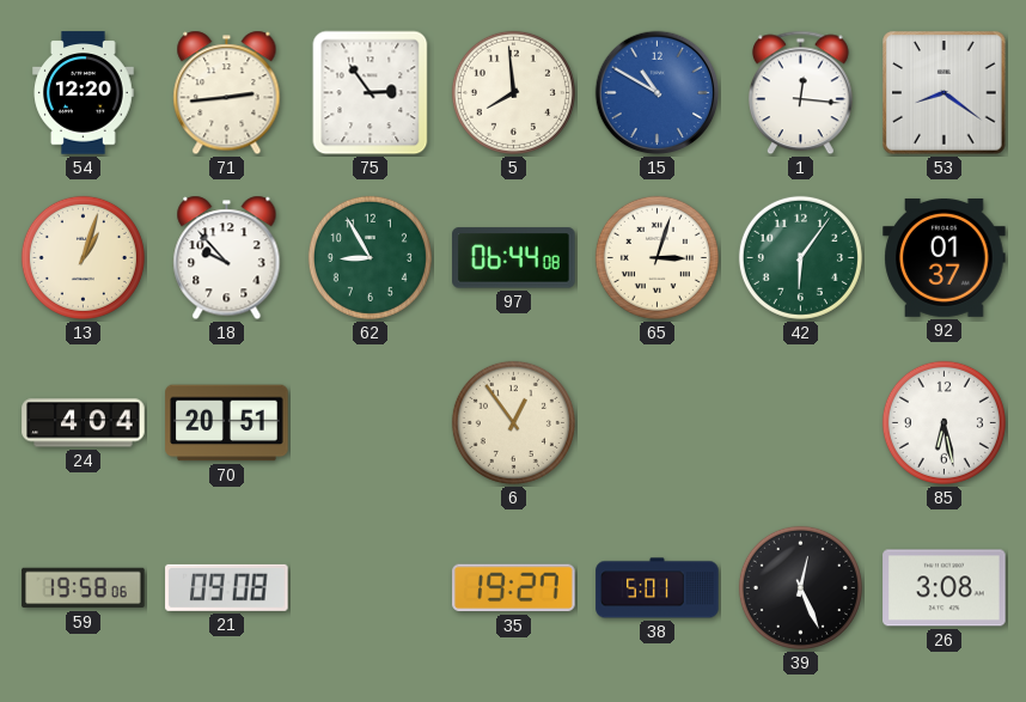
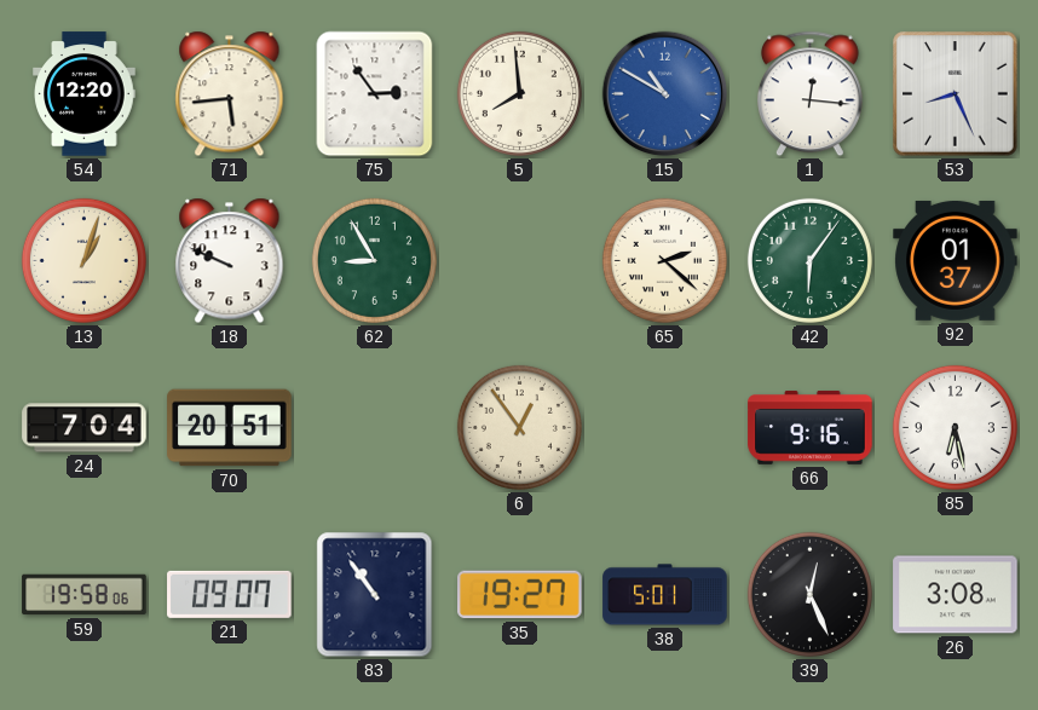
71: 2:44 -> 5:44
53: 8:21 -> 8:26
18: 9:53 -> 9:49
97: 06:44 -> none
65: 3:03 -> 2:22
24: 4:04 -> 7:04
66: none -> 9:16
21: 09:08 -> 09:07
83: none -> 10:54
